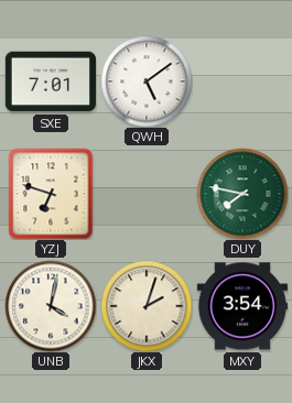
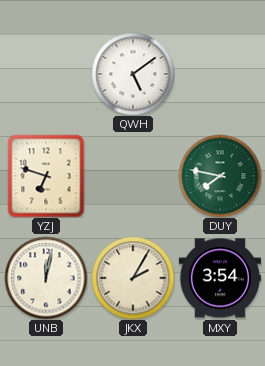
SXE: 7:01 -> none
UNB: 4:02 -> 12:02
JKX: 2:03 -> 2:05
